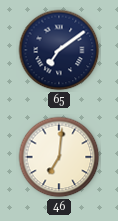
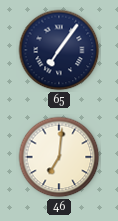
65: 7:09 -> 7:06
